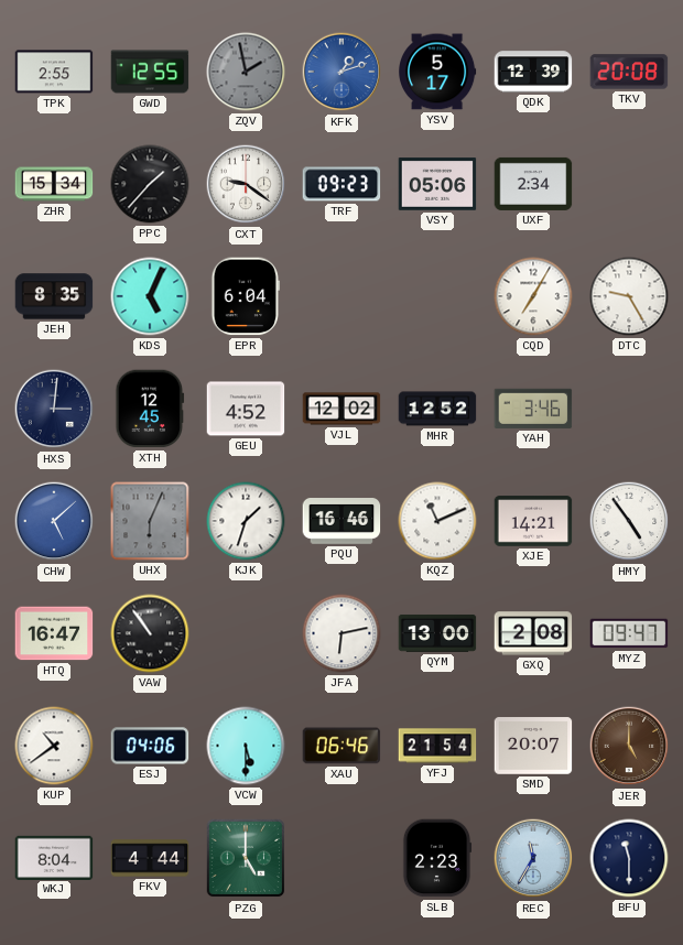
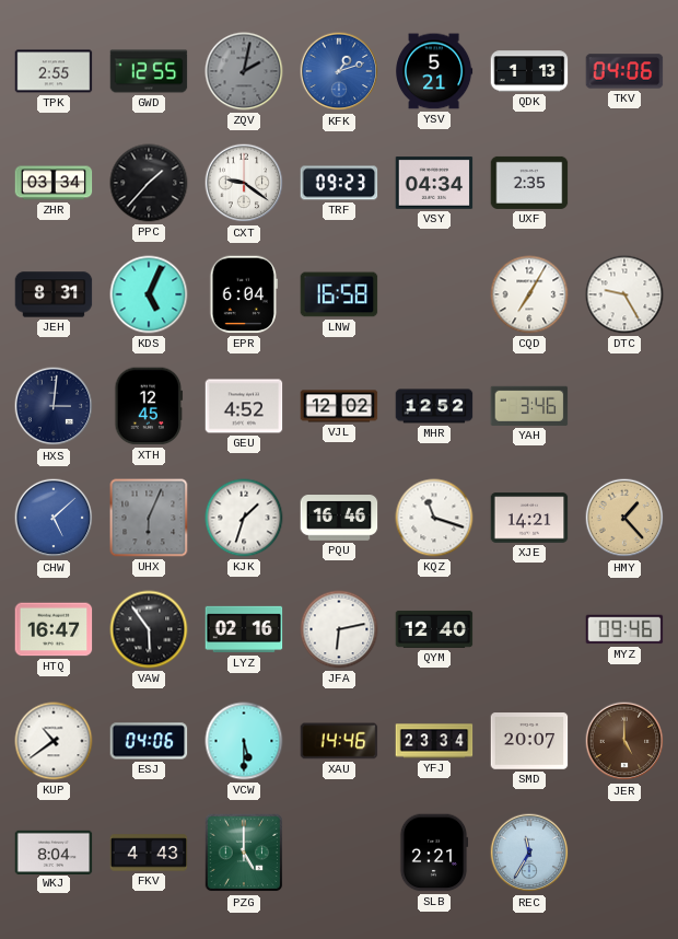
ZQV: 1:58 -> 2:02
YSV: 5:17 -> 5:21
QDK: 12:39 -> 1:13
TKV: 20:08 -> 04:06
ZHR: 15:34 -> 03:34
VSY: 05:06 -> 04:34
UXF: 2:34 -> 2:35
JEH: 8:35 -> 8:31
LNW: none -> 16:58
KQZ: 11:11 -> 11:18
HMY: 4:54 -> 1:23
HMY dial: white -> champagne
VAW: 10:54 -> 5:54
LYZ: none -> 02:16
QYM: 13:00 -> 12:40
GXQ: 2:08 -> none
MYZ: 09:47 -> 09:46
XAU: 06:46 -> 14:46
YFJ: 21:54 -> 23:34
FKV: 4:44 -> 4:43
SLB: 2:23 -> 2:21
BFU: 11:30 -> none
